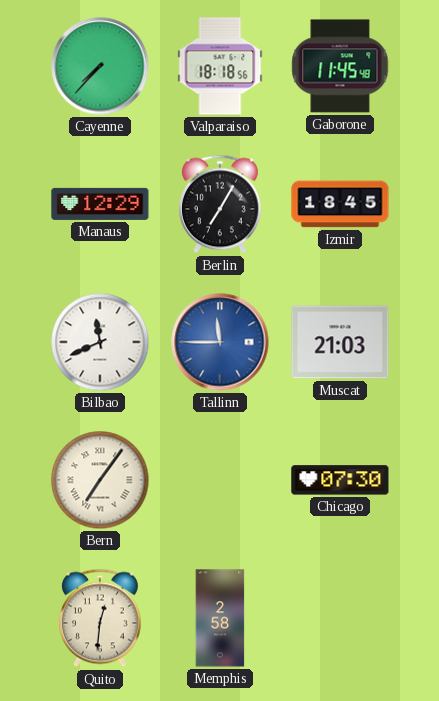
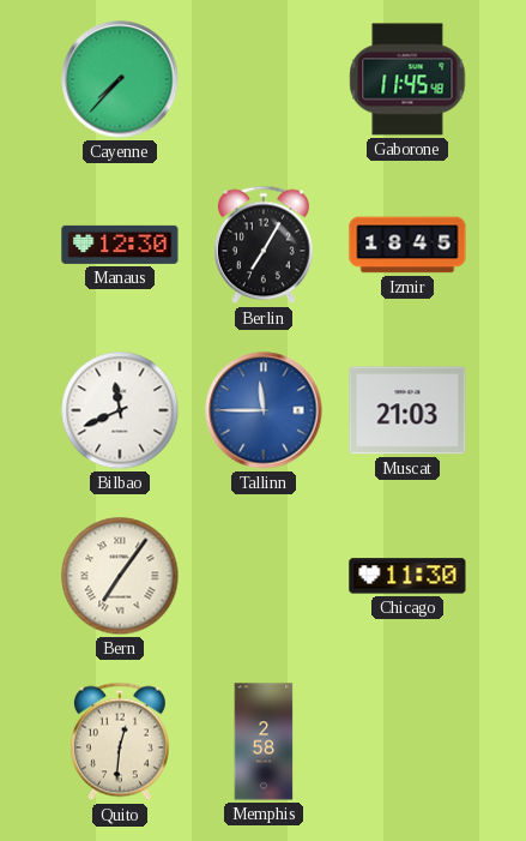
Valparaiso: 18:18 -> none
Manaus: 12:29 -> 12:30
Chicago: 07:30 -> 11:30
